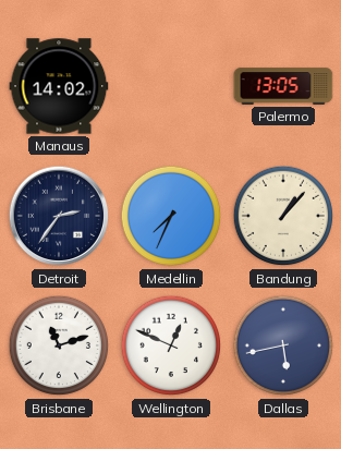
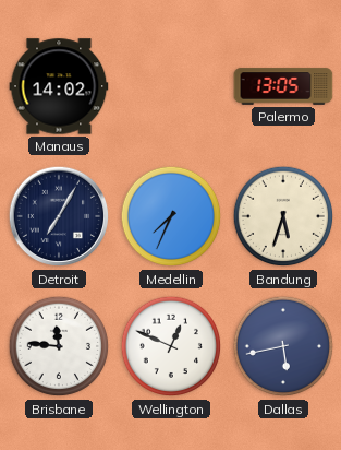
Detroit: 2:36 -> 7:05
Bandung: 1:07 -> 5:33
Brisbane: 11:12 -> 11:46
